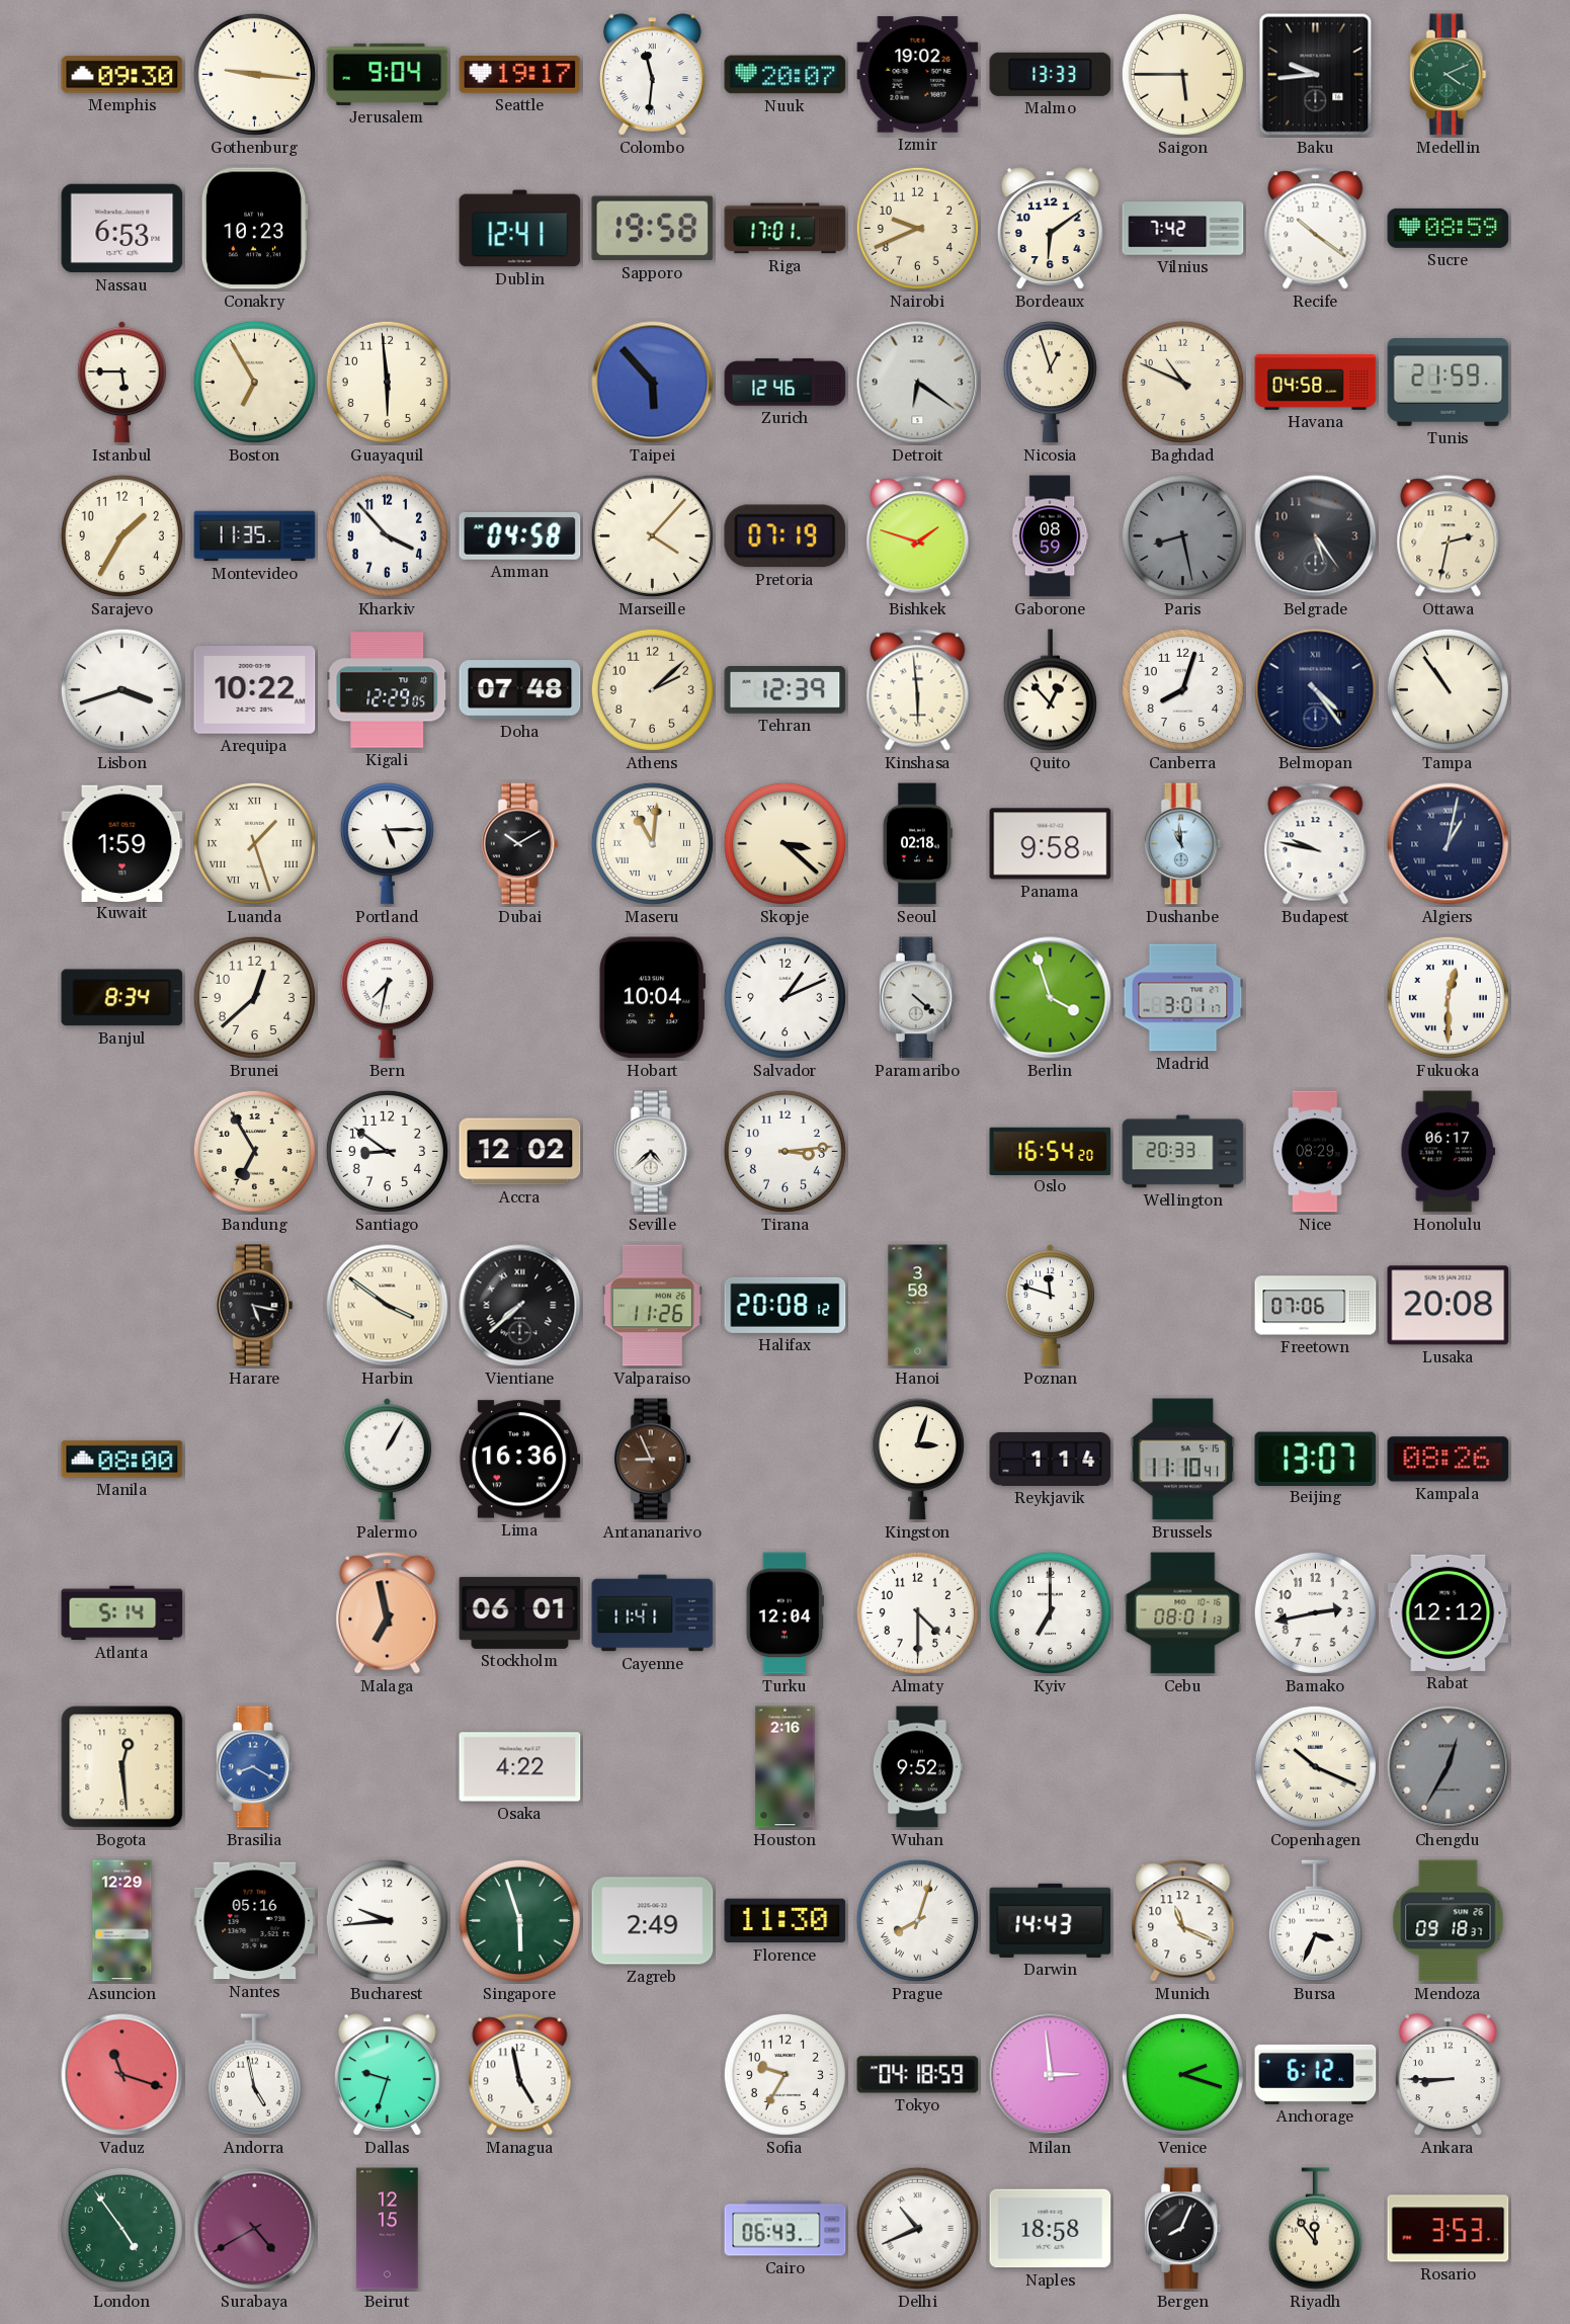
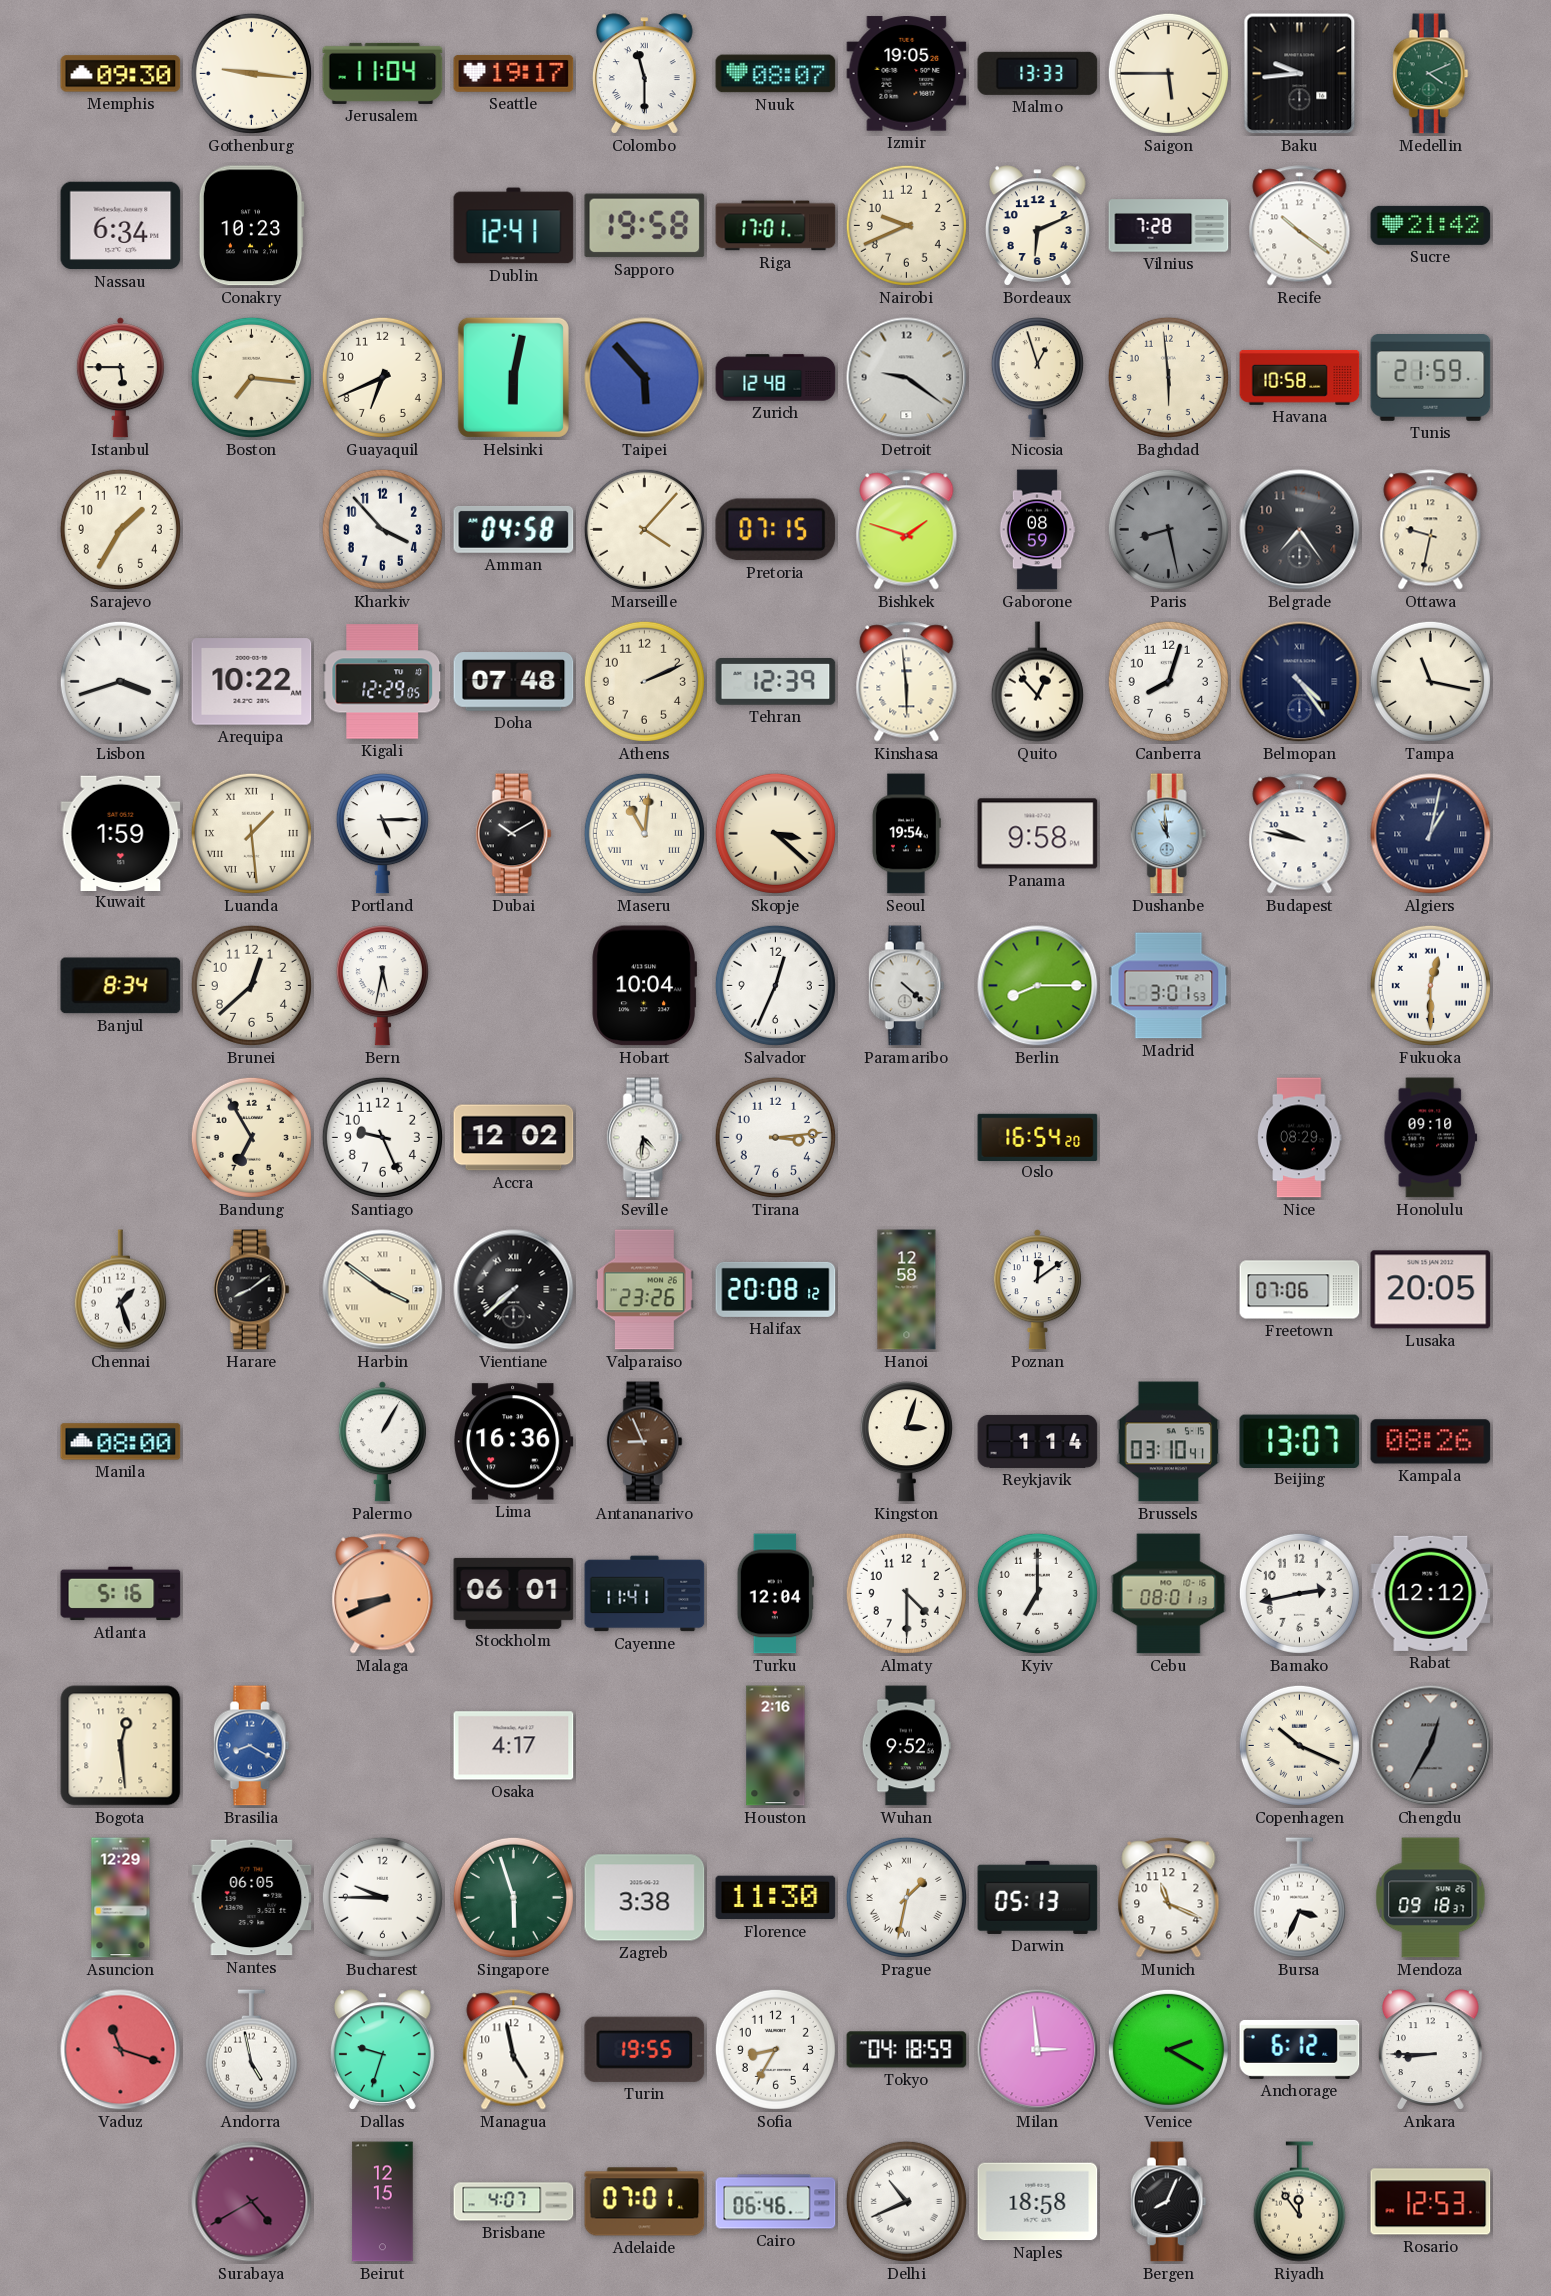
Jerusalem: 9:04 -> 11:04
Colombo: 11:31 -> 11:30
Nuuk: 20:07 -> 08:07
Izmir: 19:02 -> 19:05
Nassau: 6:53 -> 6:34
Bordeaux: 6:09 -> 6:11
Vilnius: 7:42 -> 7:28
Sucre: 08:59 -> 21:42
Boston: 6:55 -> 7:16
Guayaquil: 5:59 -> 6:41
Helsinki: none -> 6:02
Zurich: 12:46 -> 12:48
Detroit: 6:21 -> 9:21
Baghdad: 10:49 -> 5:59
Havana: 04:58 -> 10:58
Montevideo: 11:35 -> none
Pretoria: 07:19 -> 07:15
Belgrade: 5:24 -> 7:24
Ottawa: 2:32 -> 9:32
Athens: 2:08 -> 2:11
Tampa: 10:54 -> 11:17
Luanda: 1:27 -> 1:29
Seoul: 02:18 -> 19:54
Bern: 7:32 -> 5:32
Salvador: 1:11 -> 12:34
Berlin: 3:57 -> 8:15
Madrid: 3:01:17 -> 3:01:53
Santiago: 8:51 -> 9:26
Seville: 4:38 -> 4:31
Wellington: 20:33 -> none
Honolulu: 06:17 -> 09:10
Chennai: none -> 1:27
Harare: 5:17 -> 8:09
Valparaiso: 11:26 -> 23:26
Hanoi: 3:58 -> 12:58
Poznan: 11:48 -> 12:09
Lusaka: 20:08 -> 20:05
Brussels: 11:10 -> 03:10
Atlanta: 5:14 -> 5:16
Malaga: 6:58 -> 8:41
Osaka: 4:22 -> 4:17
Nantes: 05:16 -> 06:05
Bucharest: 9:44 -> 9:45
Zagreb: 2:49 -> 3:38
Prague: 8:03 -> 1:32
Darwin: 14:43 -> 05:13
Turin: none -> 19:55
Sofia: 9:35 -> 8:35
Venice: 2:18 -> 2:20
London: 4:54 -> none
Brisbane: none -> 4:07
Adelaide: none -> 07:01
Cairo: 06:43 -> 06:46
Rosario: 3:53 -> 12:53
